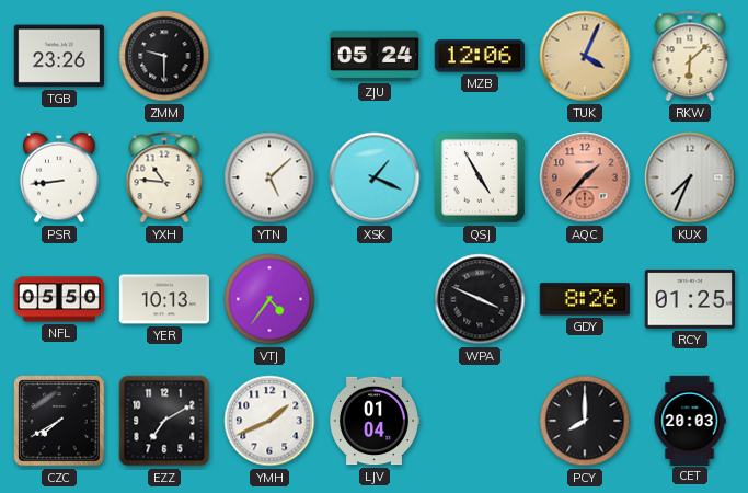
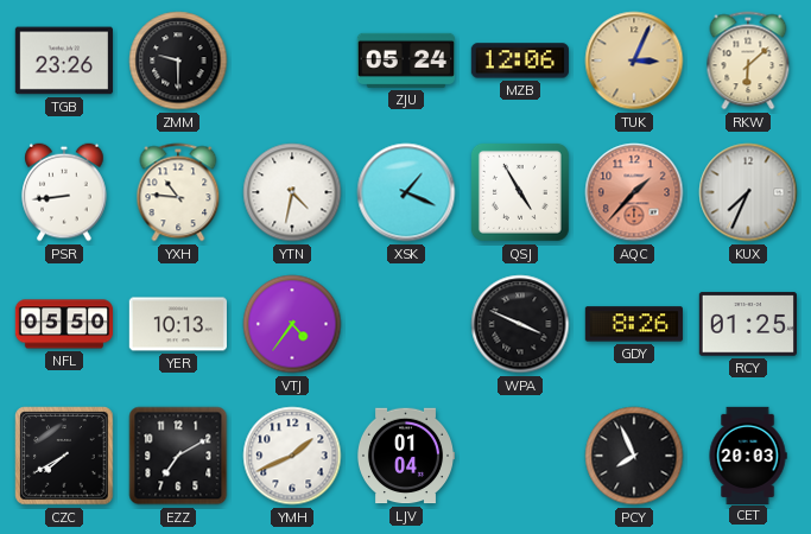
TUK: 4:04 -> 3:04
YTN: 5:08 -> 4:32
PCY: 8:00 -> 7:56
